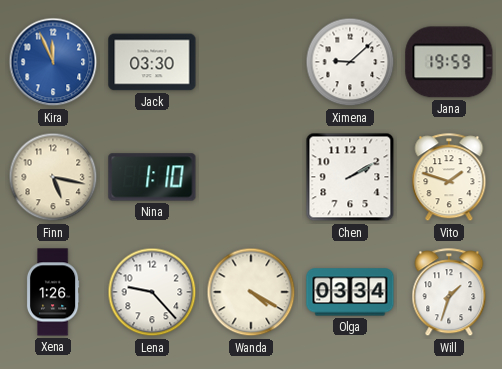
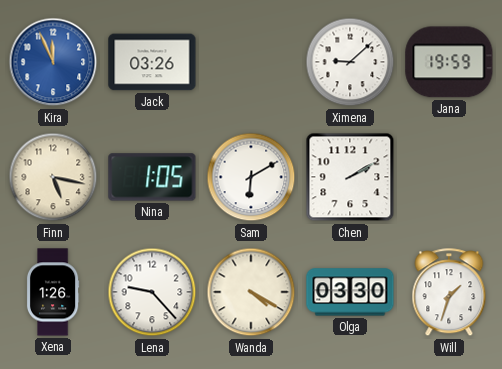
Jack: 03:30 -> 03:26
Nina: 1:10 -> 1:05
Sam: none -> 6:10
Vito: 1:48 -> none
Olga: 03:34 -> 03:30
